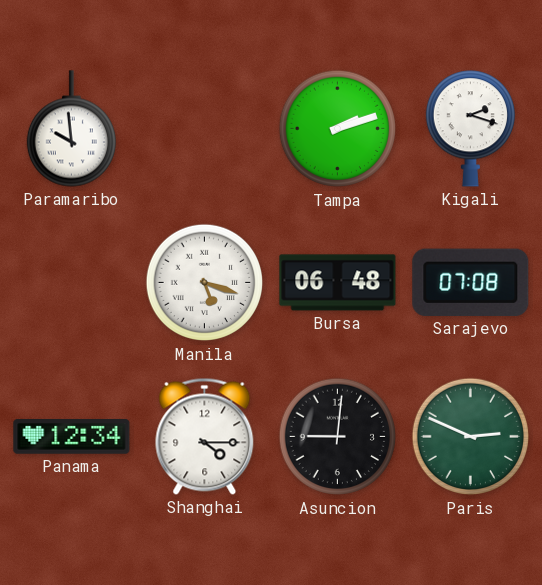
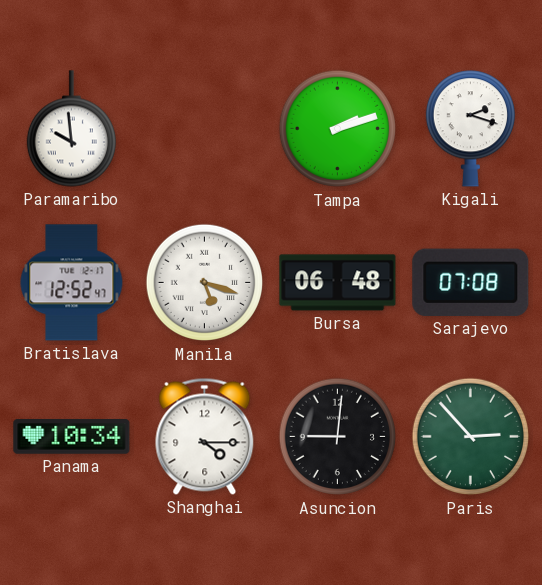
Bratislava: none -> 12:52
Panama: 12:34 -> 10:34
Paris: 2:49 -> 2:53
